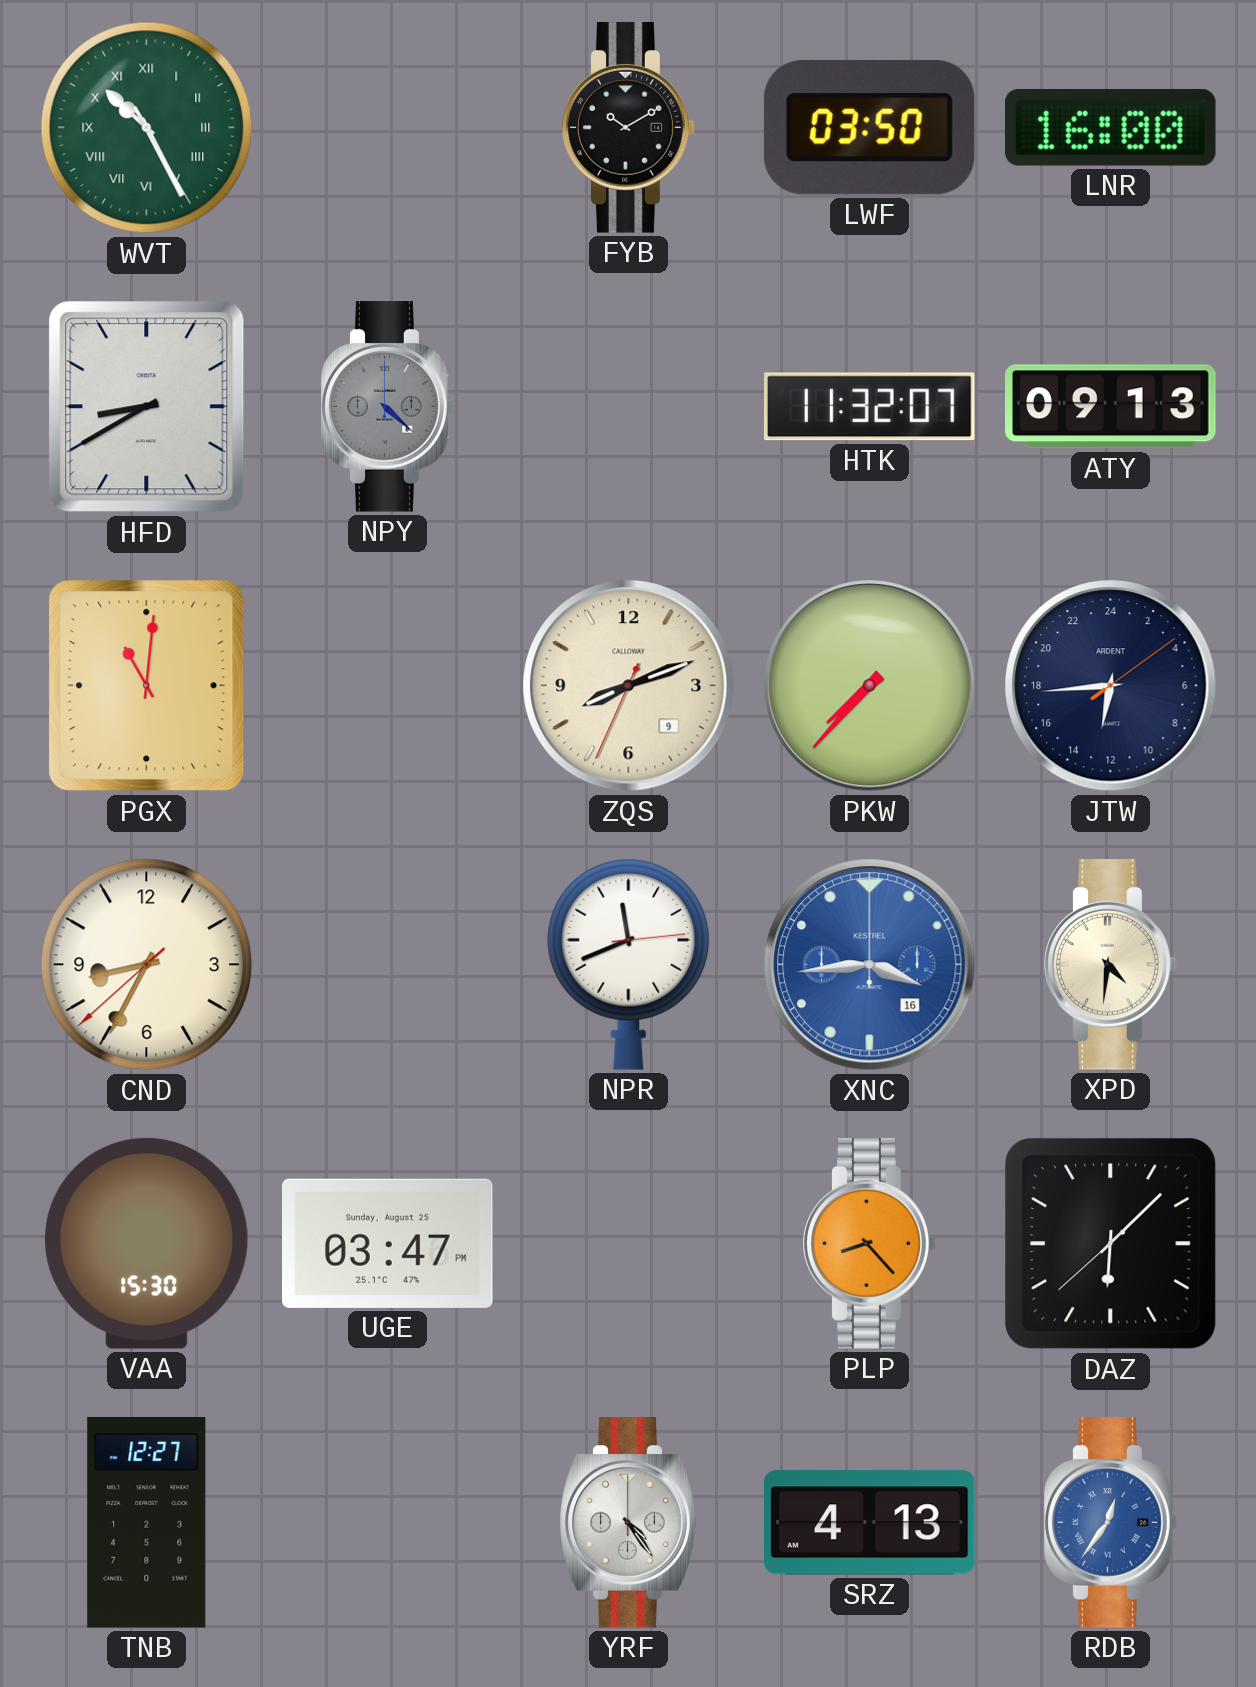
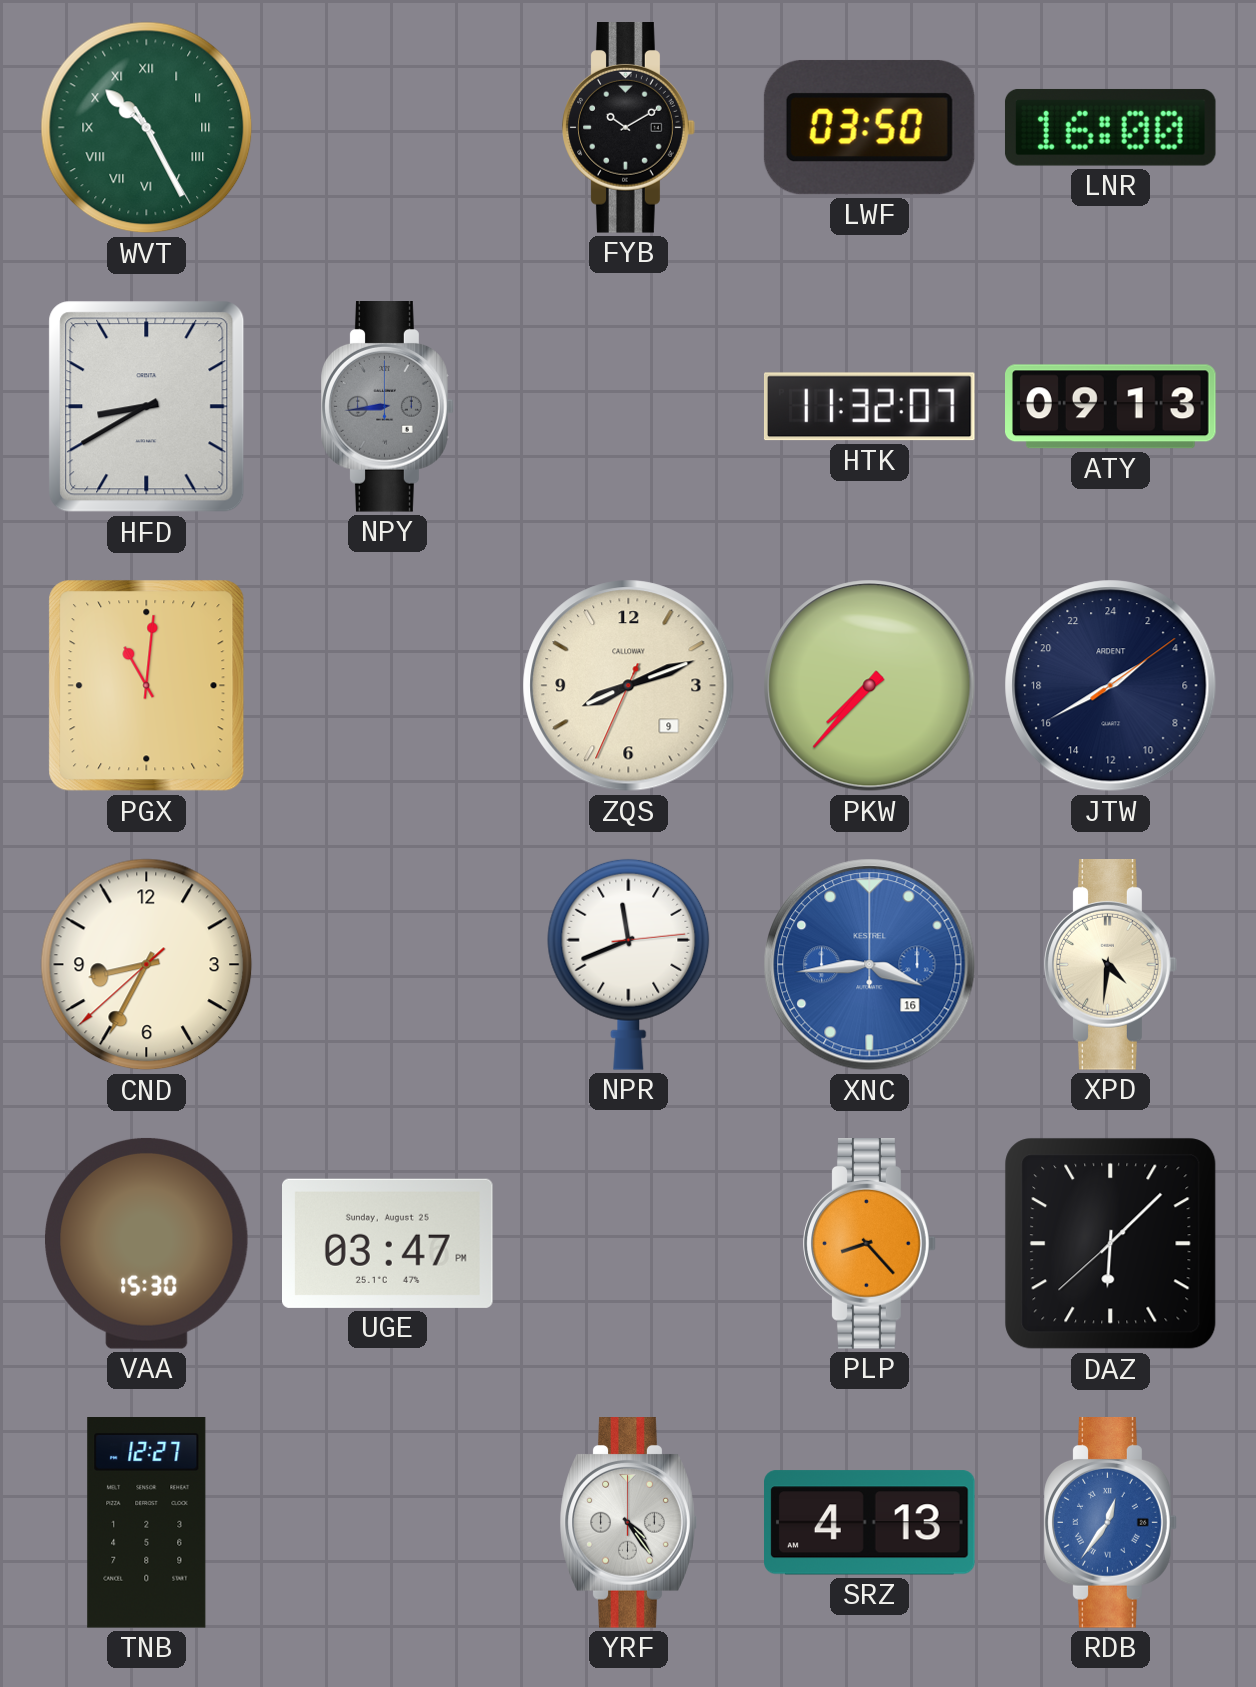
NPY: 4:22 -> 8:44
JTW: 12:44 -> 3:40
